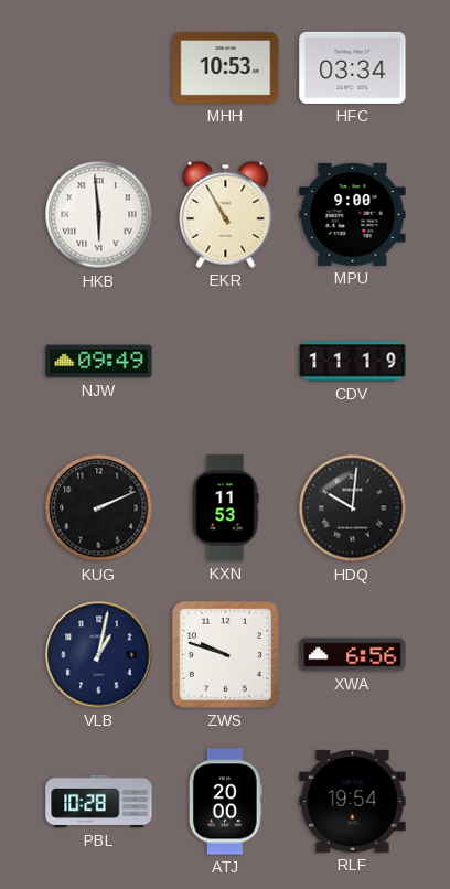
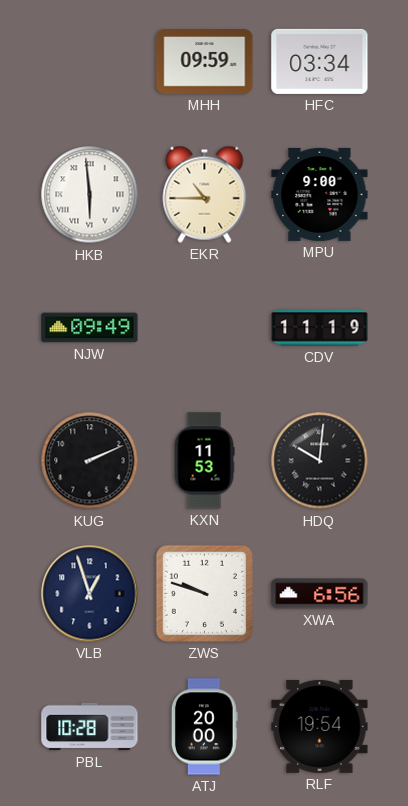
MHH: 10:53 -> 09:59
EKR: 10:55 -> 10:45
VLB: 1:02 -> 12:57
